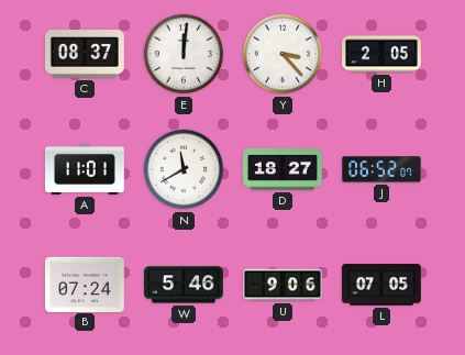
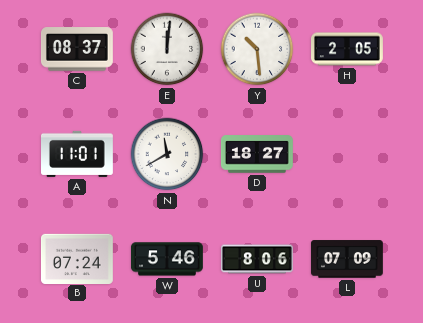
Y: 3:23 -> 10:29
J: 06:52 -> none
U: 9:06 -> 8:06
L: 07:05 -> 07:09
